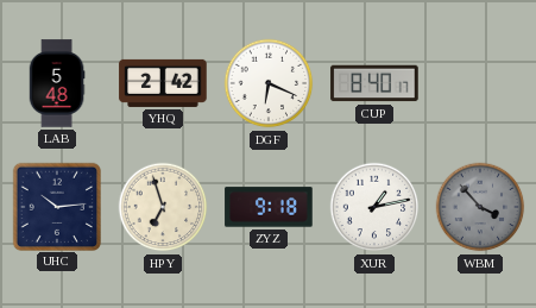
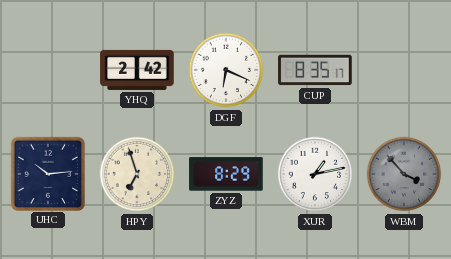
LAB: 5:48 -> none
CUP: 8:40 -> 8:35
ZYZ: 9:18 -> 8:29
